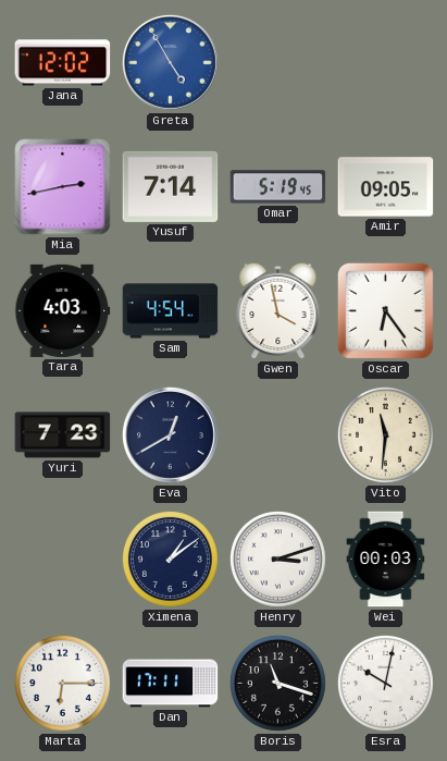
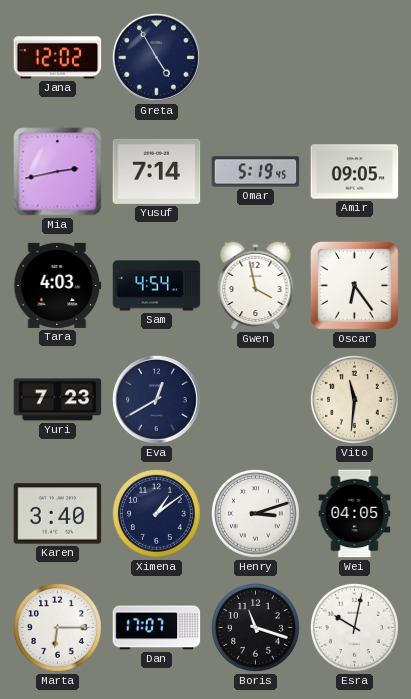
Greta dial: blue -> navy
Karen: none -> 3:40
Wei: 00:03 -> 04:05
Dan: 17:11 -> 17:07
